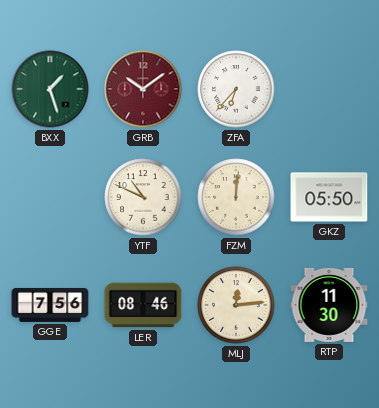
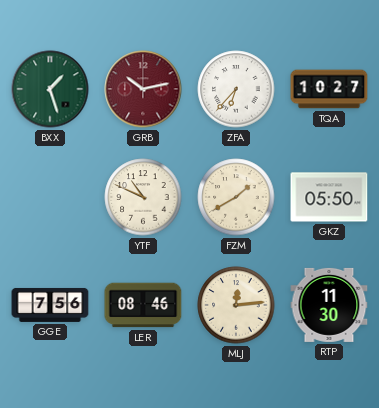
GRB: 10:09 -> 10:13
TQA: none -> 10:27
FZM: 12:01 -> 1:40
